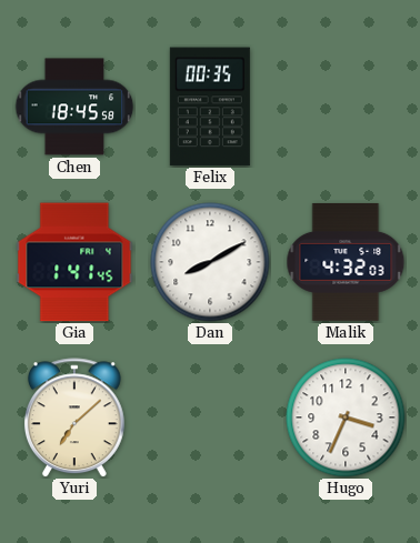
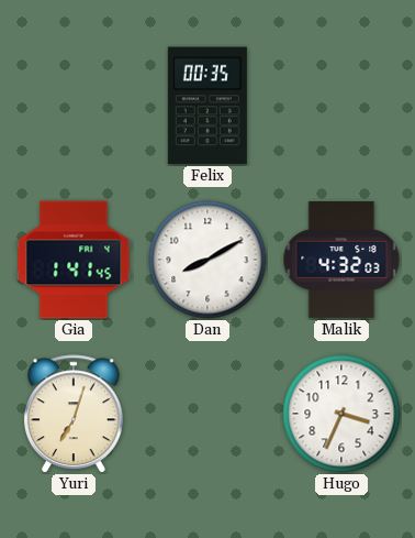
Chen: 18:45 -> none
Yuri: 7:08 -> 7:03
